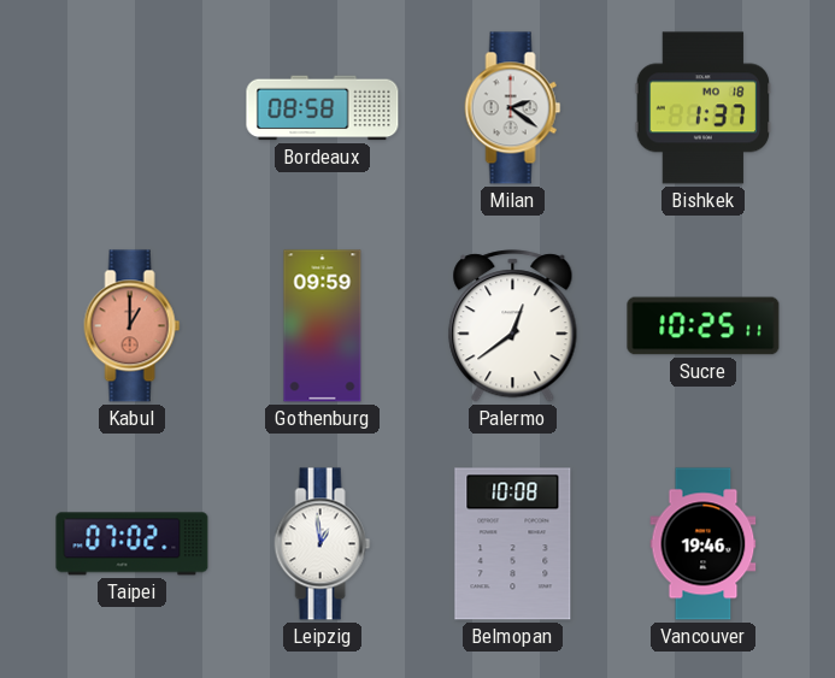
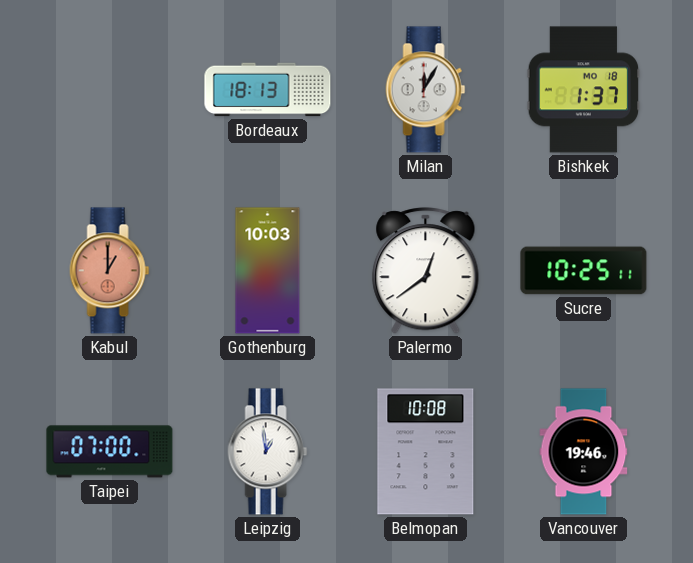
Bordeaux: 08:58 -> 18:13
Milan: 2:21 -> 12:05
Gothenburg: 09:59 -> 10:03
Taipei: 07:02 -> 07:00
